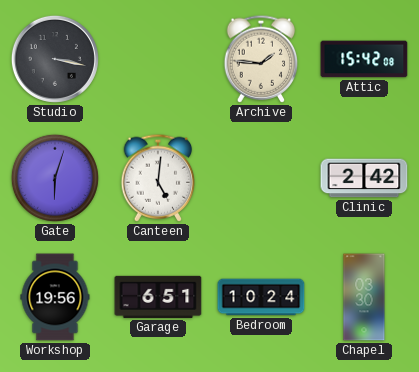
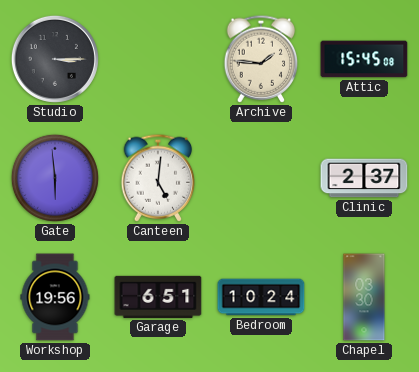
Studio: 3:17 -> 3:15
Attic: 15:42 -> 15:45
Gate: 6:03 -> 5:59
Clinic: 2:42 -> 2:37
